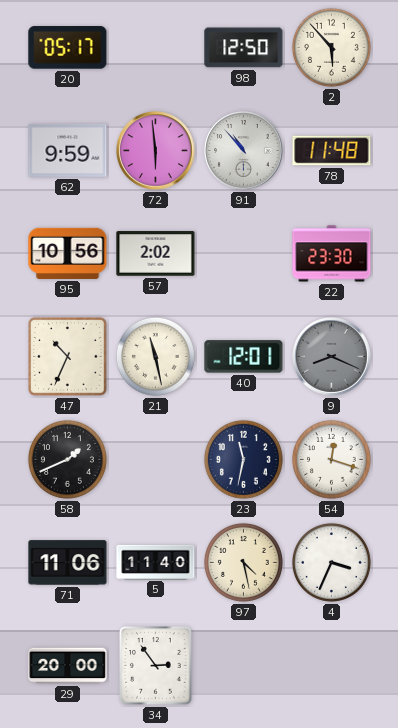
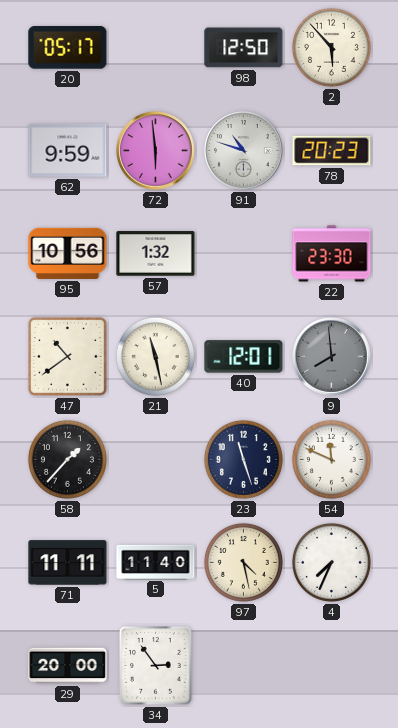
91: 10:53 -> 10:48
78: 11:48 -> 20:23
57: 2:02 -> 1:32
47: 10:34 -> 10:39
9: 8:19 -> 7:59
58: 1:41 -> 1:37
23: 11:32 -> 11:27
54: 12:18 -> 11:49
71: 11:06 -> 11:11
4: 3:34 -> 7:34
